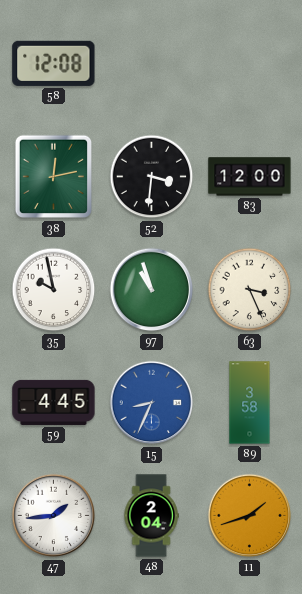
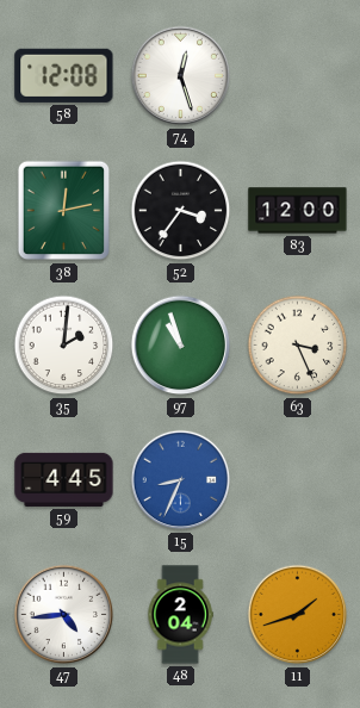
74: none -> 12:27
52: 3:31 -> 3:36
35: 9:58 -> 2:01
89: 3:58 -> none
47: 1:44 -> 4:44
